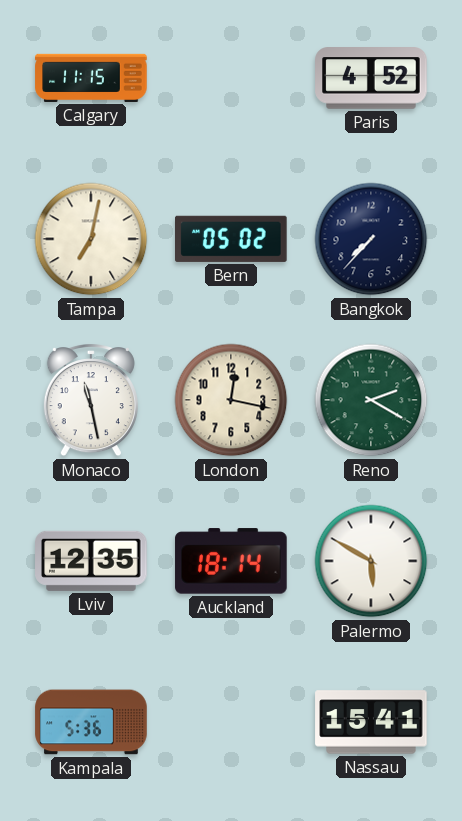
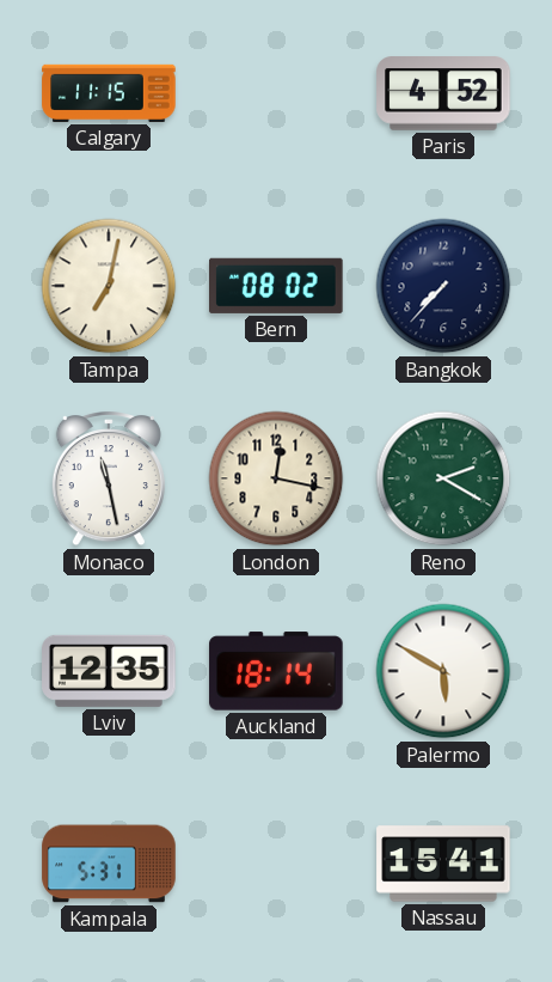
Bern: 05:02 -> 08:02
Kampala: 5:36 -> 5:31
